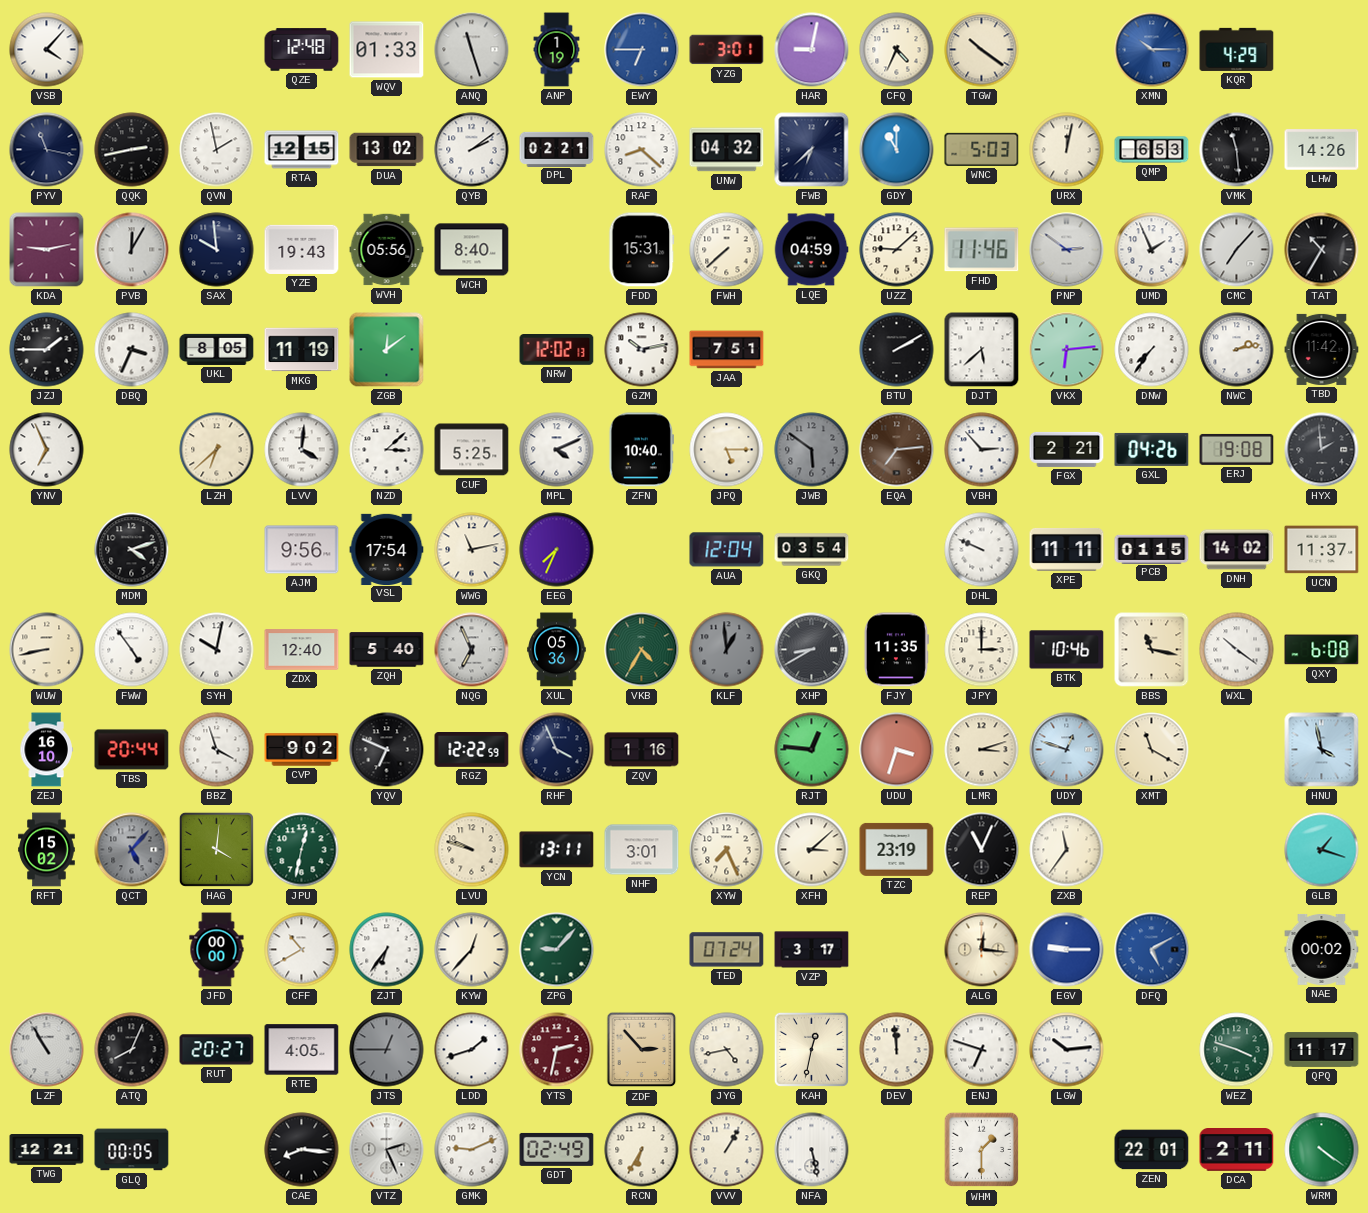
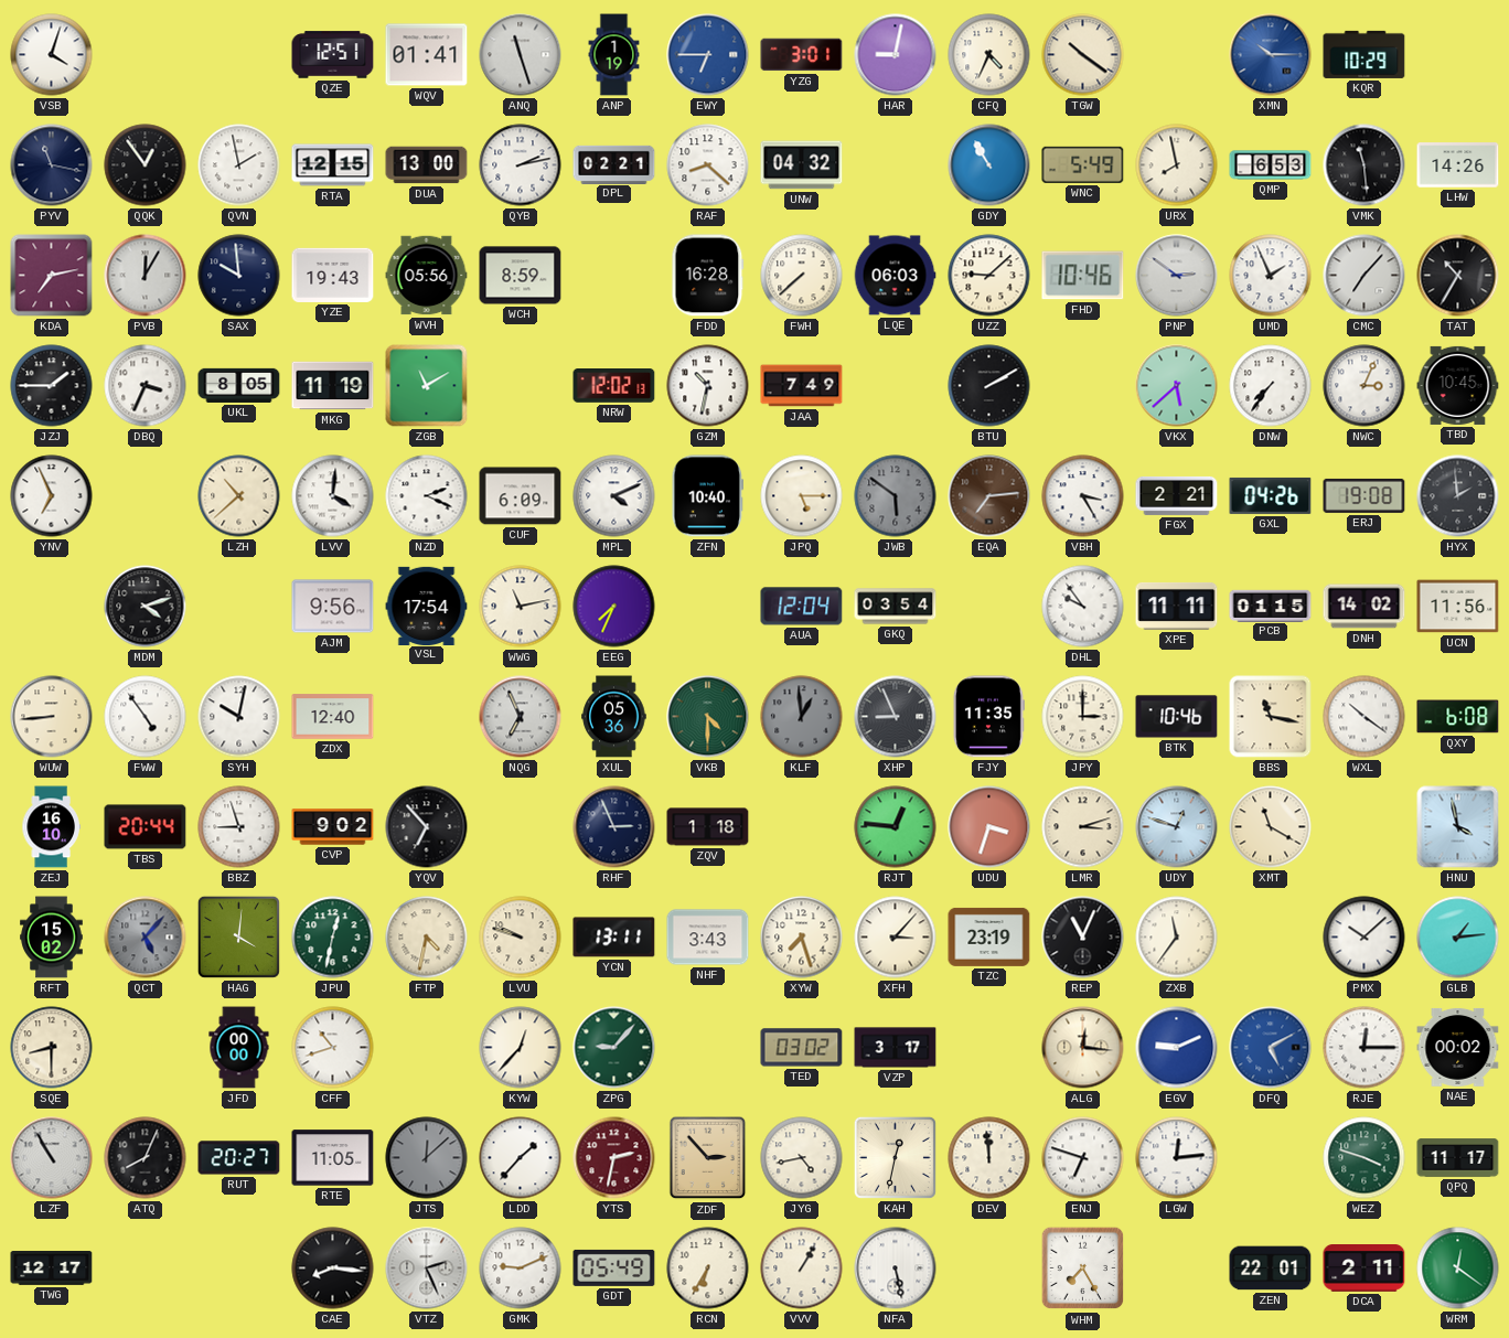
VSB: 4:07 -> 4:03
QZE: 12:48 -> 12:51
WQV: 01:33 -> 01:41
KQR: 4:29 -> 10:29
QQK: 2:43 -> 12:54
DUA: 13:02 -> 13:00
QYB: 2:09 -> 2:13
FWB: 6:38 -> none
GDY: 11:00 -> 10:55
WNC: 5:03 -> 5:49
URX: 12:02 -> 7:58
KDA: 9:13 -> 7:13
WCH: 8:40 -> 8:59
FDD: 15:31 -> 16:28
LQE: 04:59 -> 06:03
FHD: 11:46 -> 10:46
ZGB: 12:09 -> 11:10
GZM: 10:13 -> 10:32
JAA: 7:51 -> 7:49
DJT: 5:38 -> none
VKX: 6:14 -> 5:38
NWC: 2:13 -> 3:04
TBD: 11:42 -> 10:45
LZH: 6:38 -> 10:38
NZD: 3:08 -> 2:19
CUF: 5:25 -> 6:09
VBH: 2:53 -> 3:25
DHL: 9:49 -> 9:54
UCN: 11:37 -> 11:56
WUW: 8:43 -> 8:44
ZQH: 5:40 -> none
VKB: 4:35 -> 4:30
XHP: 8:40 -> 8:56
BBZ: 3:57 -> 8:57
YQV: 6:49 -> 6:53
RGZ: 12:22 -> none
RHF: 3:56 -> 2:56
ZQV: 1:16 -> 1:18
FTP: none -> 4:32
NHF: 3:01 -> 3:43
XYW: 7:26 -> 7:27
XFH: 3:08 -> 3:07
PMX: none -> 10:08
GLB: 1:18 -> 1:14
SQE: none -> 8:30
CFF: 10:40 -> 10:42
ZJT: 6:36 -> none
TED: 07:24 -> 03:02
EGV: 9:15 -> 9:11
RJE: none -> 12:15
RTE: 4:05 -> 11:05
JTS: 12:45 -> 12:08
LDD: 1:42 -> 1:37
LGW: 10:14 -> 12:14
TWG: 12:21 -> 12:17
GLQ: 00:05 -> none
GDT: 02:49 -> 05:49
WHM: 1:30 -> 7:25
WRM: 4:21 -> 12:21
